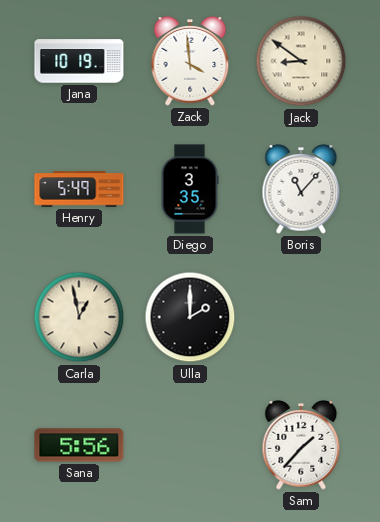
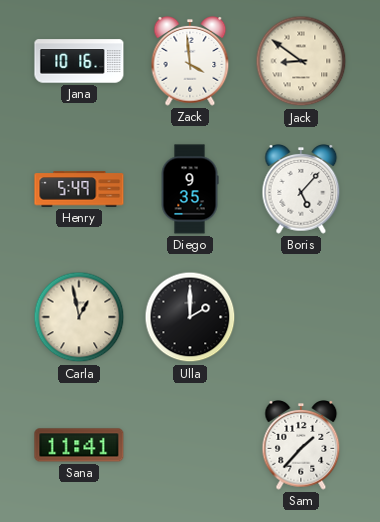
Jana: 10:19 -> 10:16
Diego: 3:35 -> 9:35
Boris: 11:07 -> 5:07
Sana: 5:56 -> 11:41
